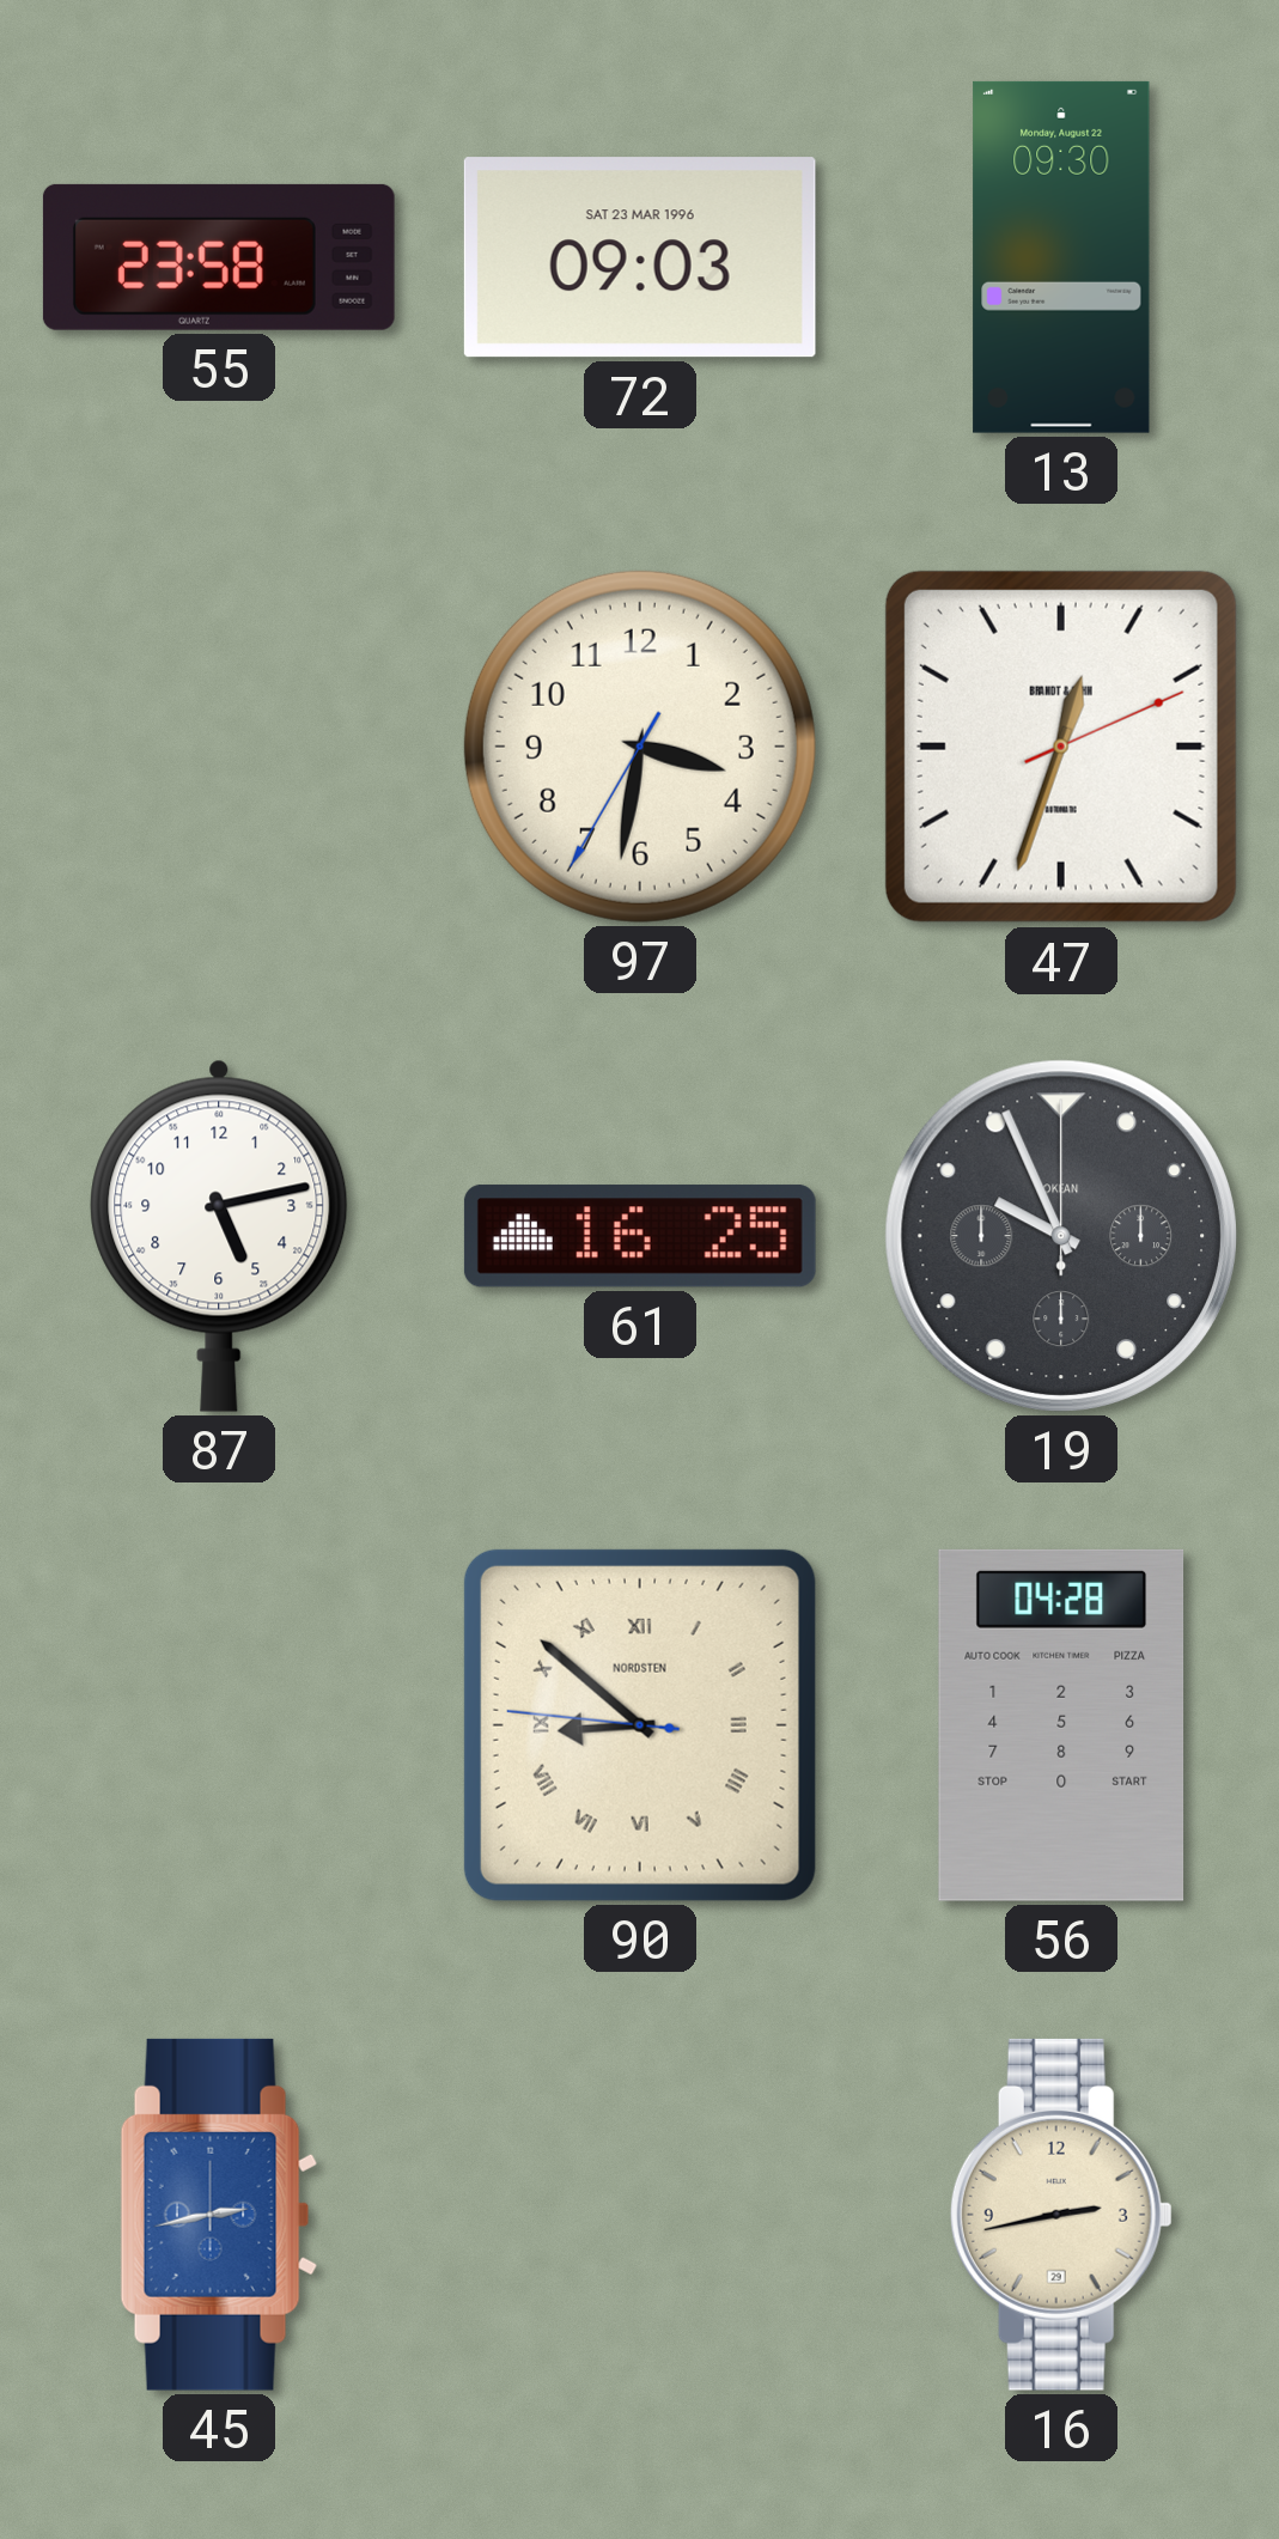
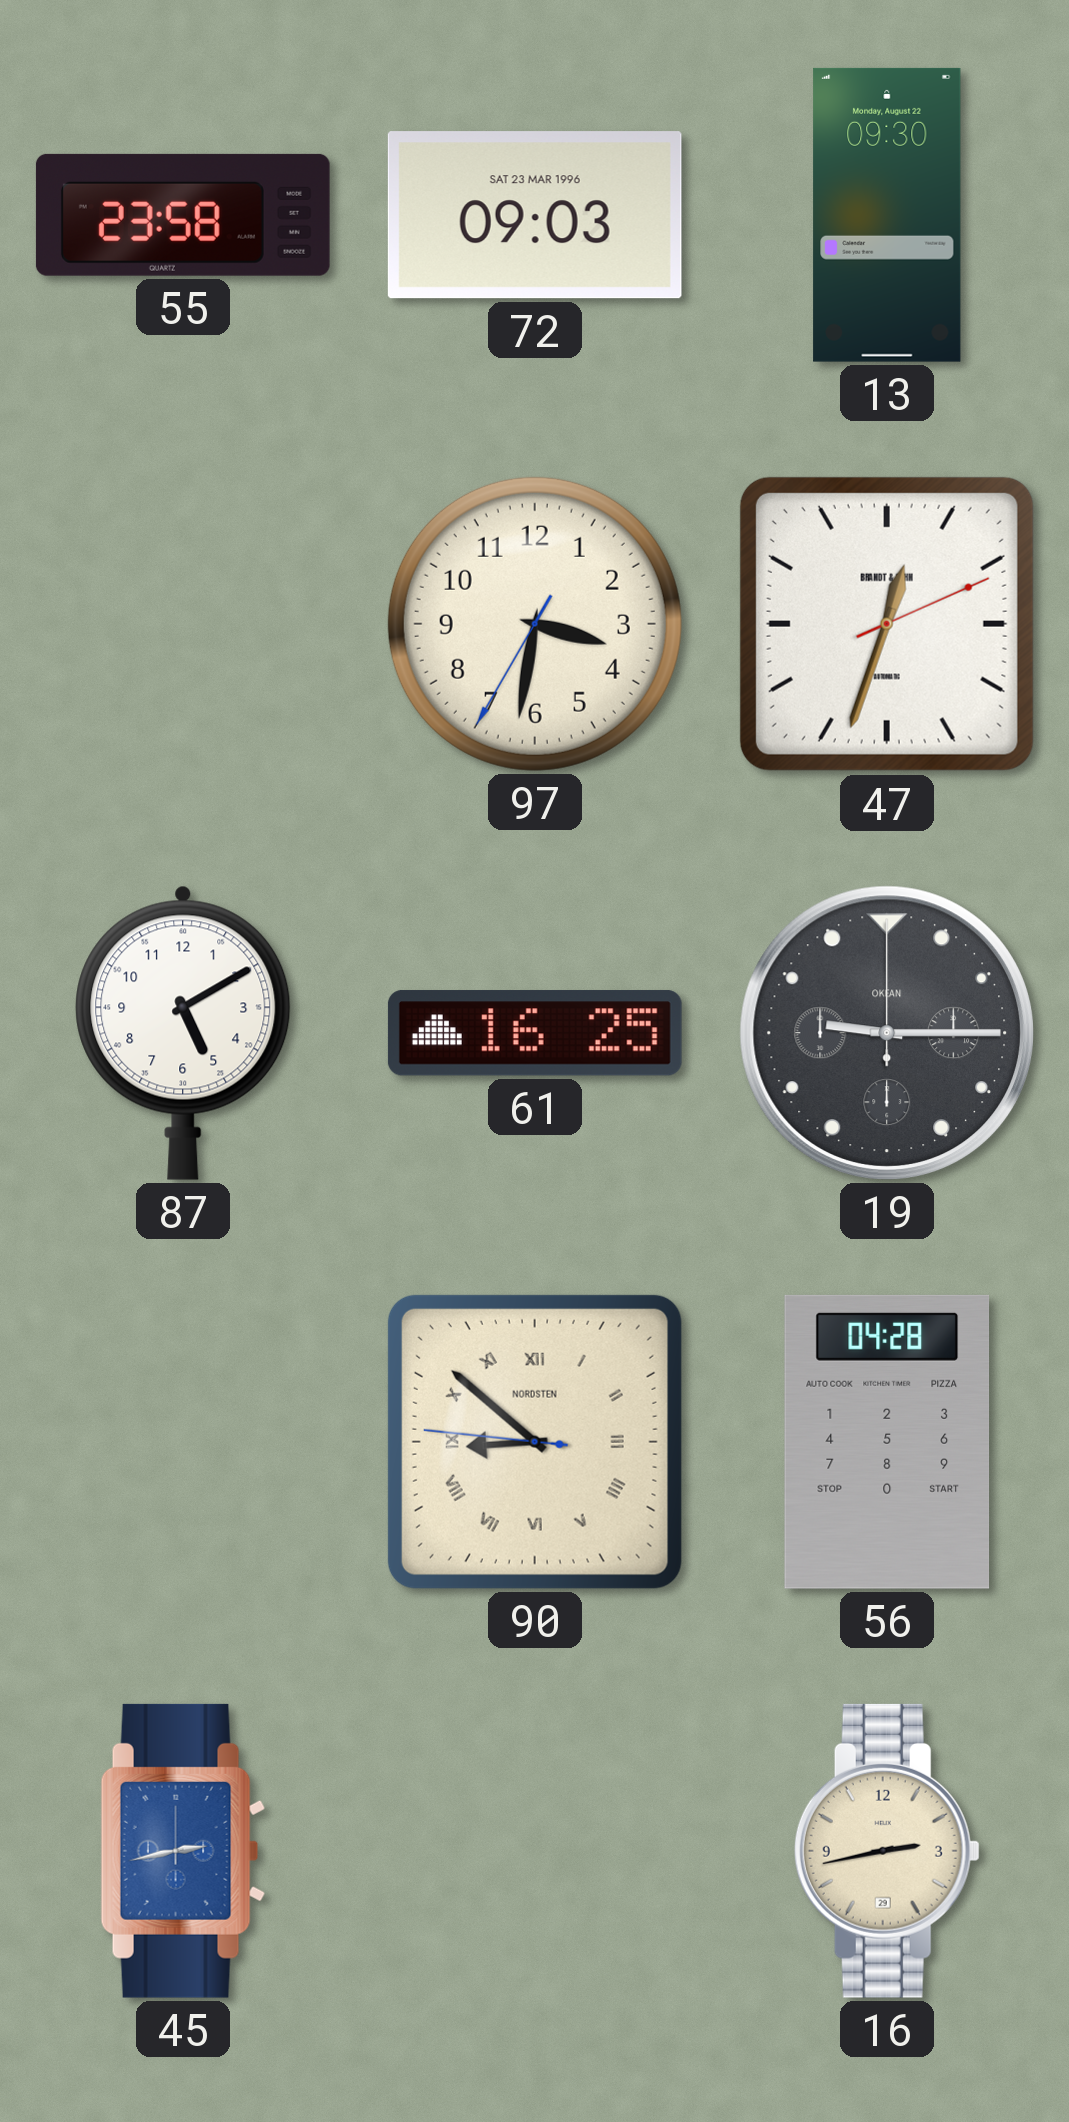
87: 5:13 -> 5:10
19: 9:56 -> 9:15
